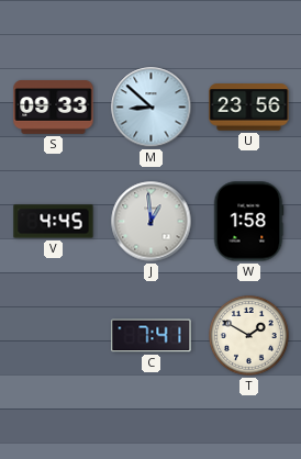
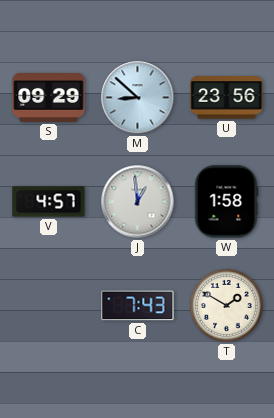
S: 09:33 -> 09:29
V: 4:45 -> 4:57
C: 7:41 -> 7:43
